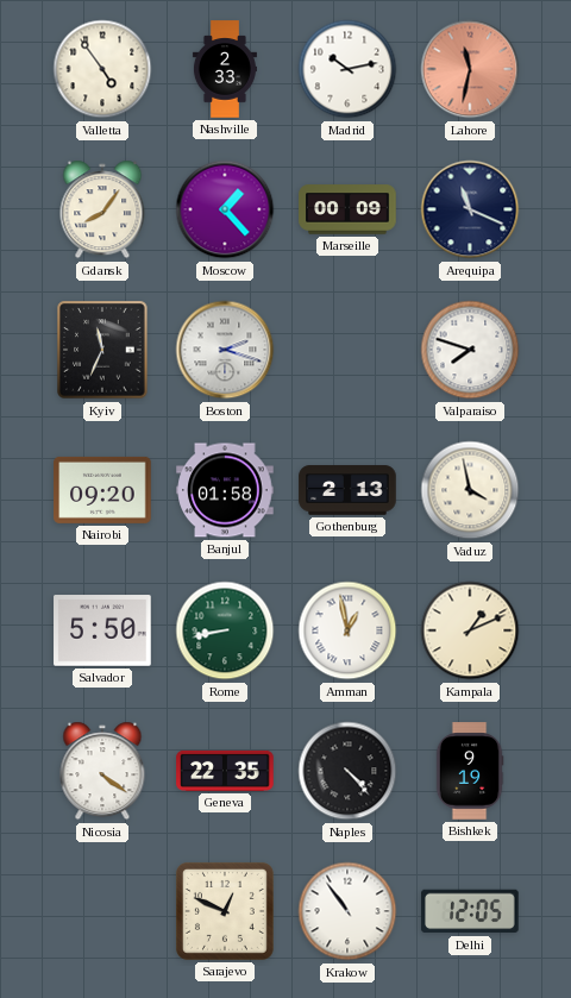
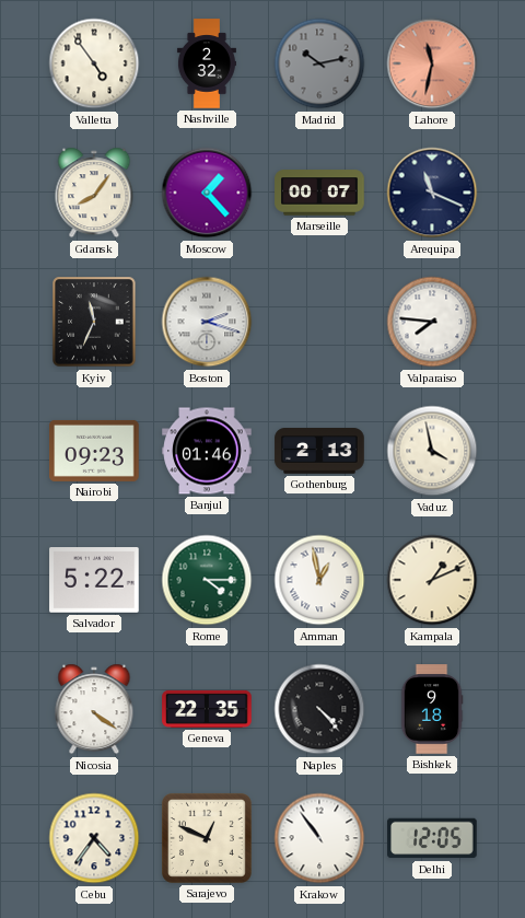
Nashville: 2:33 -> 2:32
Madrid dial: white -> grey
Marseille: 00:09 -> 00:07
Valparaiso: 7:48 -> 7:46
Nairobi: 09:20 -> 09:23
Banjul: 01:58 -> 01:46
Salvador: 5:50 -> 5:22
Rome: 8:43 -> 4:15
Bishkek: 9:19 -> 9:18
Cebu: none -> 4:36
